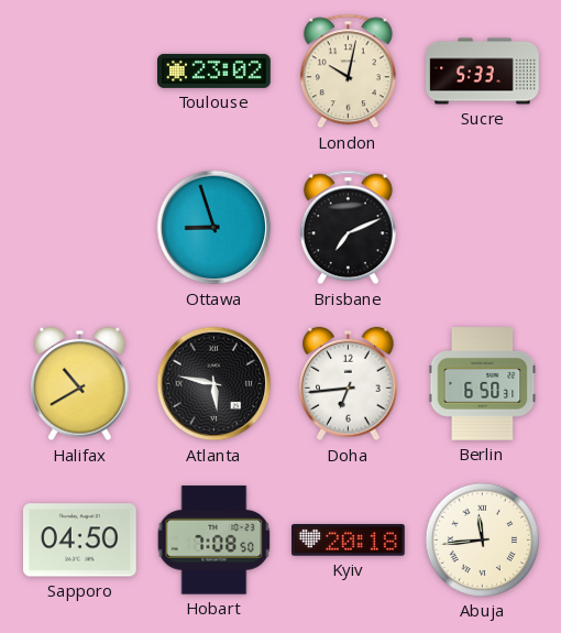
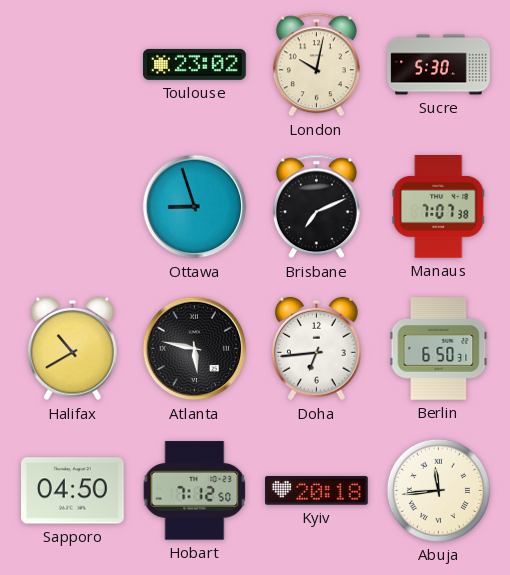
Sucre: 5:33 -> 5:30
Manaus: none -> 7:07
Hobart: 7:08 -> 7:12
